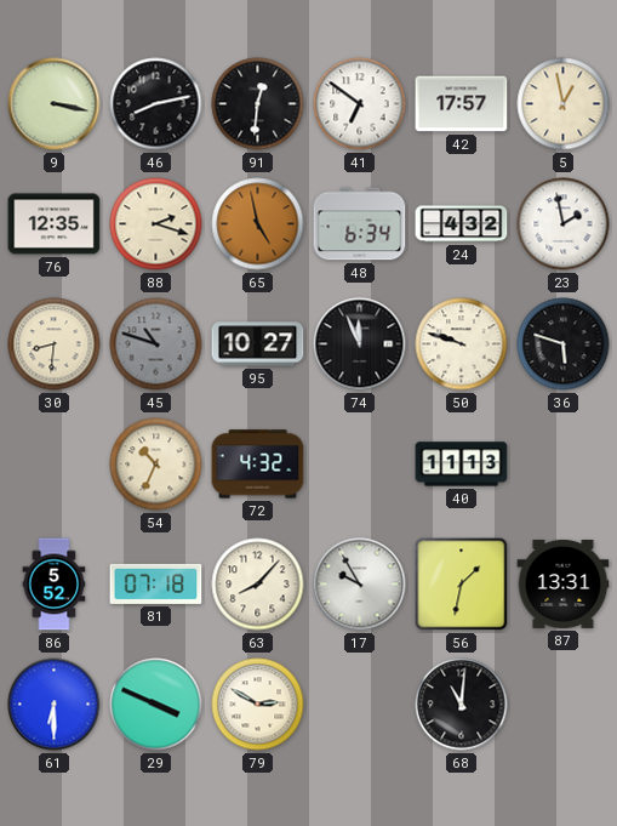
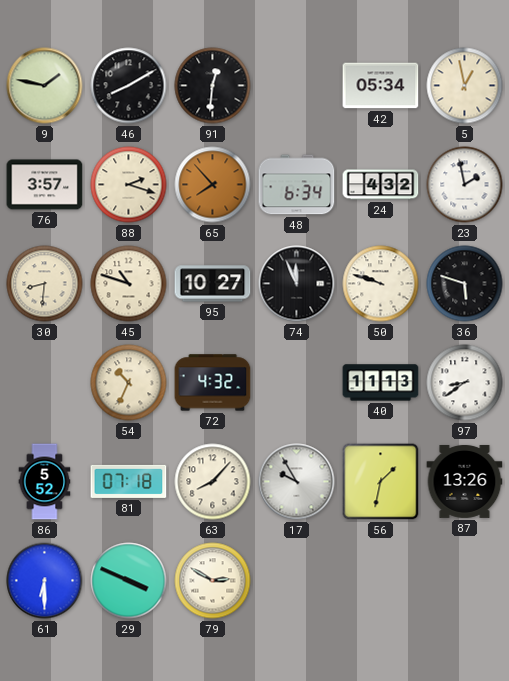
9: 3:17 -> 1:47
46: 8:13 -> 8:10
41: 6:51 -> none
42: 17:57 -> 05:34
76: 12:35 -> 3:57
65: 4:58 -> 7:53
45 dial: grey -> cream
97: none -> 8:39
87: 13:31 -> 13:26
68: 11:01 -> none
